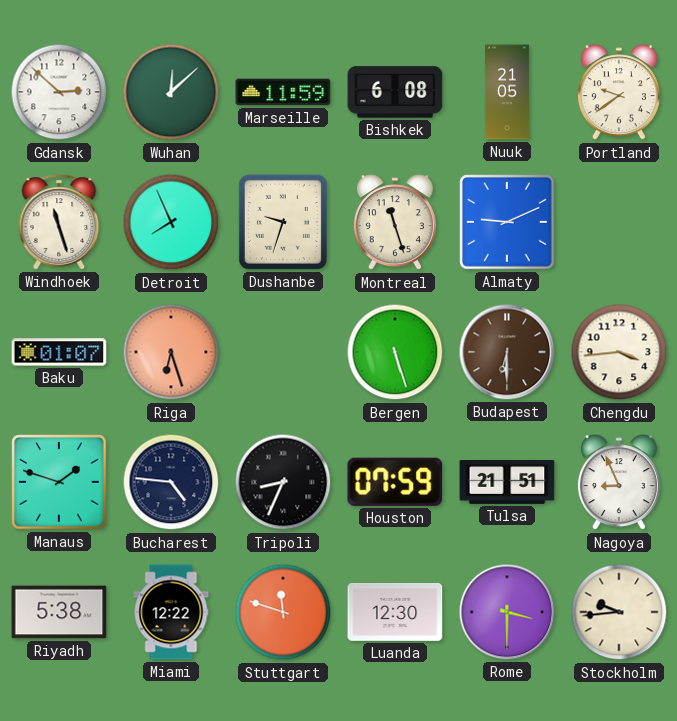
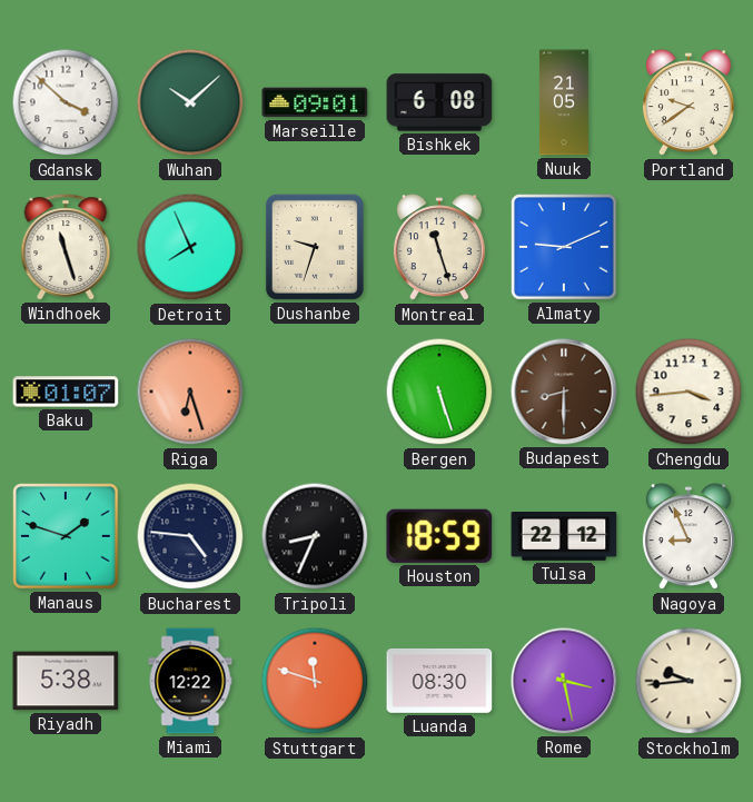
Gdansk: 2:52 -> 3:52
Wuhan: 12:08 -> 10:08
Marseille: 11:59 -> 09:01
Budapest: 6:30 -> 8:30
Houston: 07:59 -> 18:59
Tulsa: 21:51 -> 22:12
Luanda: 12:30 -> 08:30
Rome: 3:30 -> 3:28
